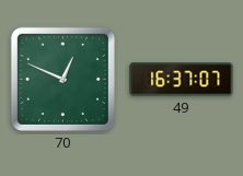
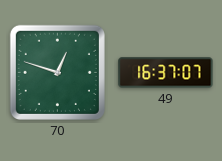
70: 12:49 -> 12:48
